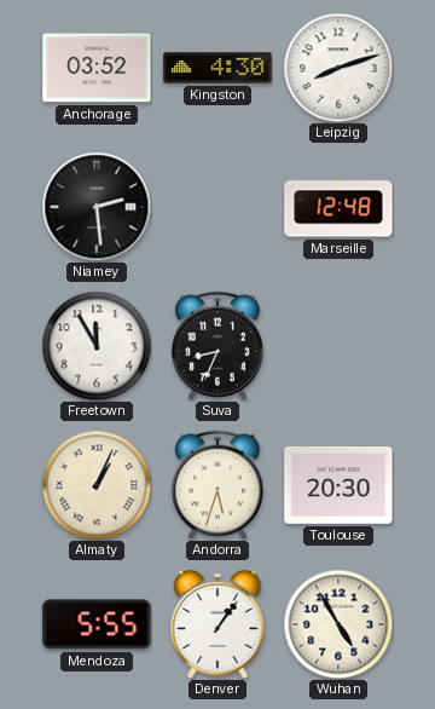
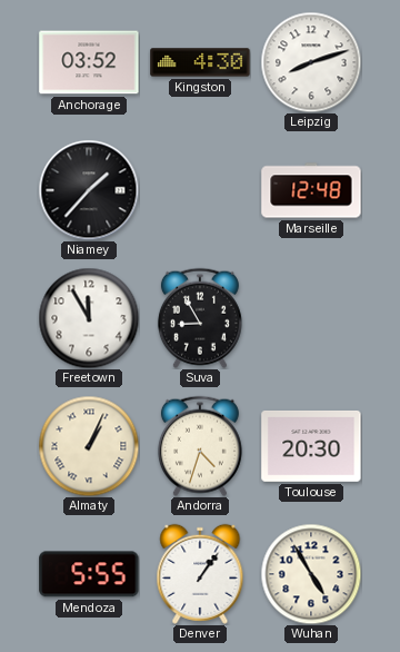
Niamey: 2:29 -> 1:37
Suva: 8:34 -> 8:55
Andorra: 5:33 -> 4:33
